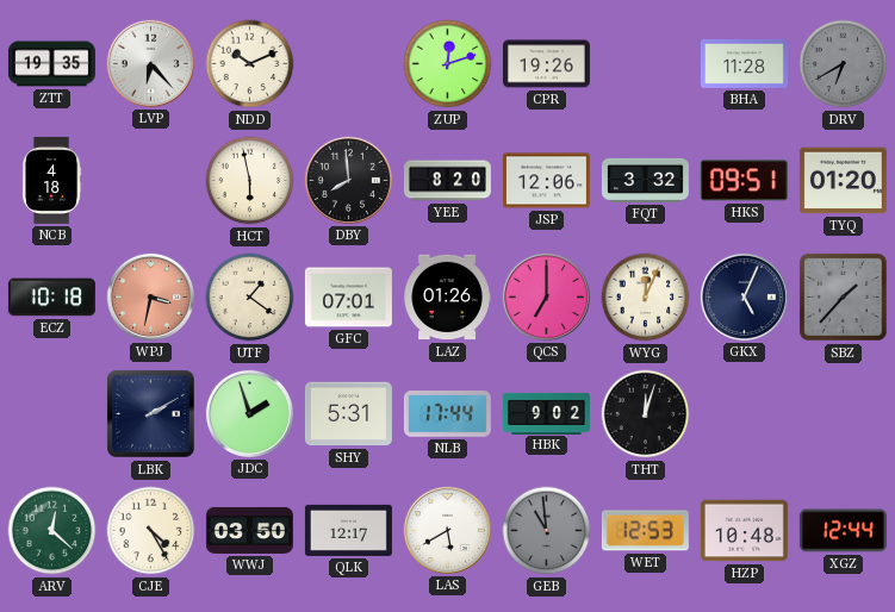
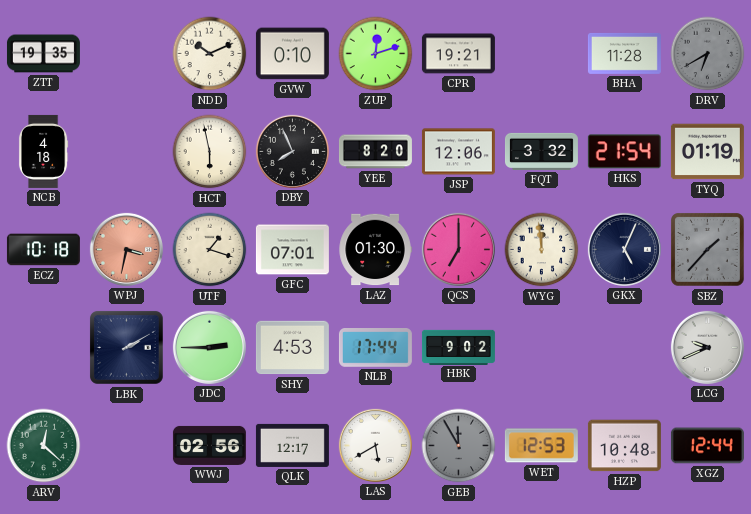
LVP: 6:23 -> none
GVW: none -> 0:10
CPR: 19:26 -> 19:21
DBY: 7:59 -> 7:56
HKS: 09:51 -> 21:54
TYQ: 01:20 -> 01:19
UTF: 1:21 -> 1:18
LAZ: 01:26 -> 01:30
WYG: 12:04 -> 11:59
JDC: 1:57 -> 2:45
SHY: 5:31 -> 4:53
THT: 12:03 -> none
LCG: none -> 9:41
CJE: 4:25 -> none
WWJ: 03:50 -> 02:56
GEB: 10:59 -> 11:55
